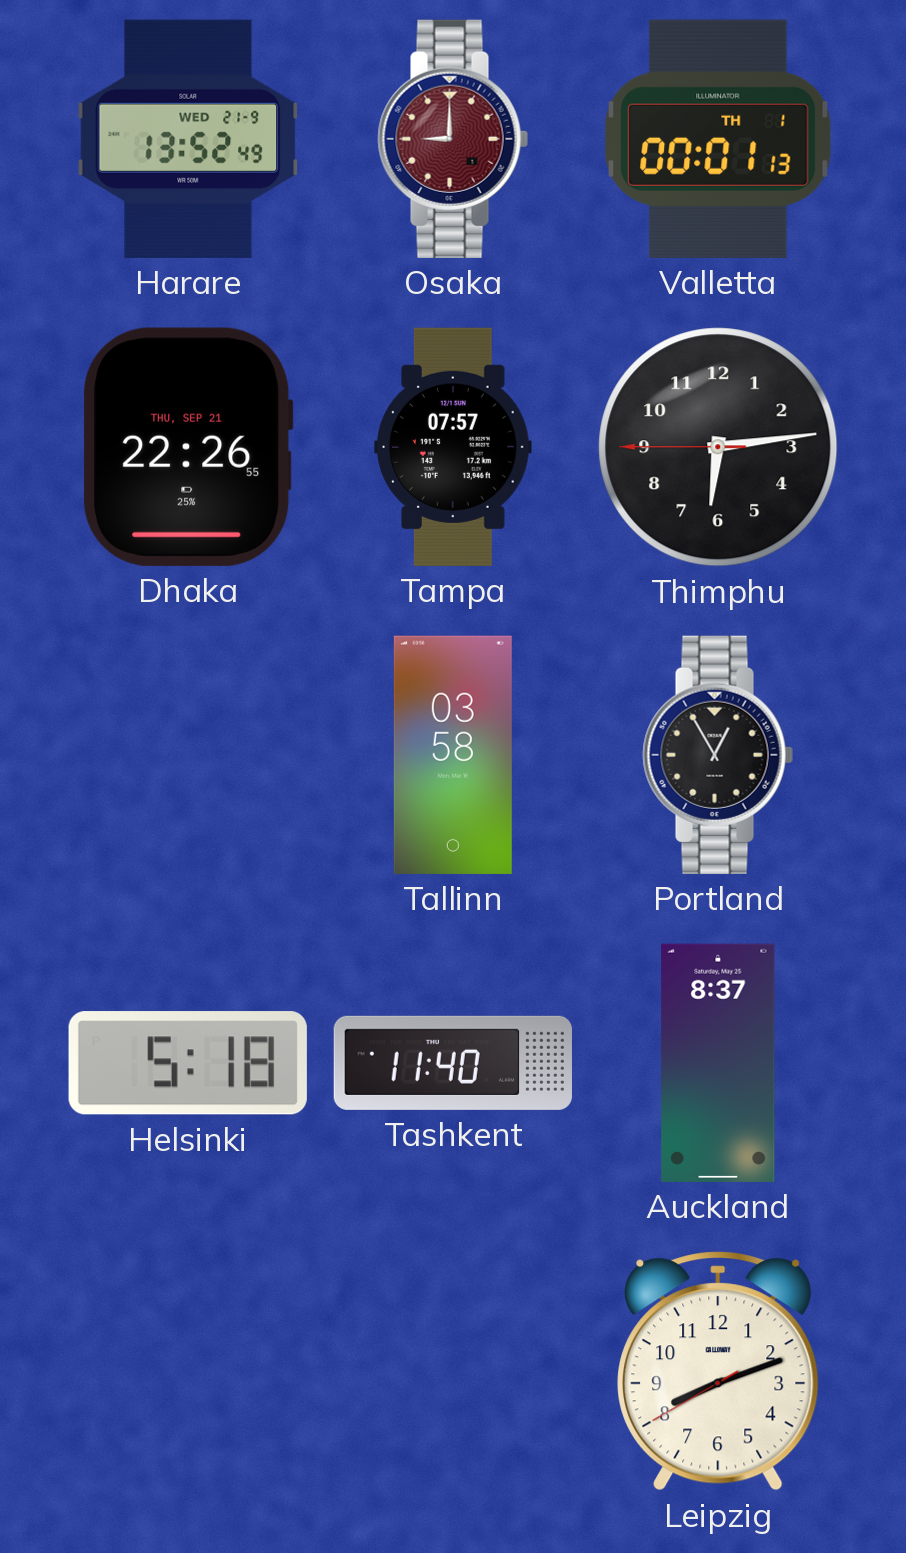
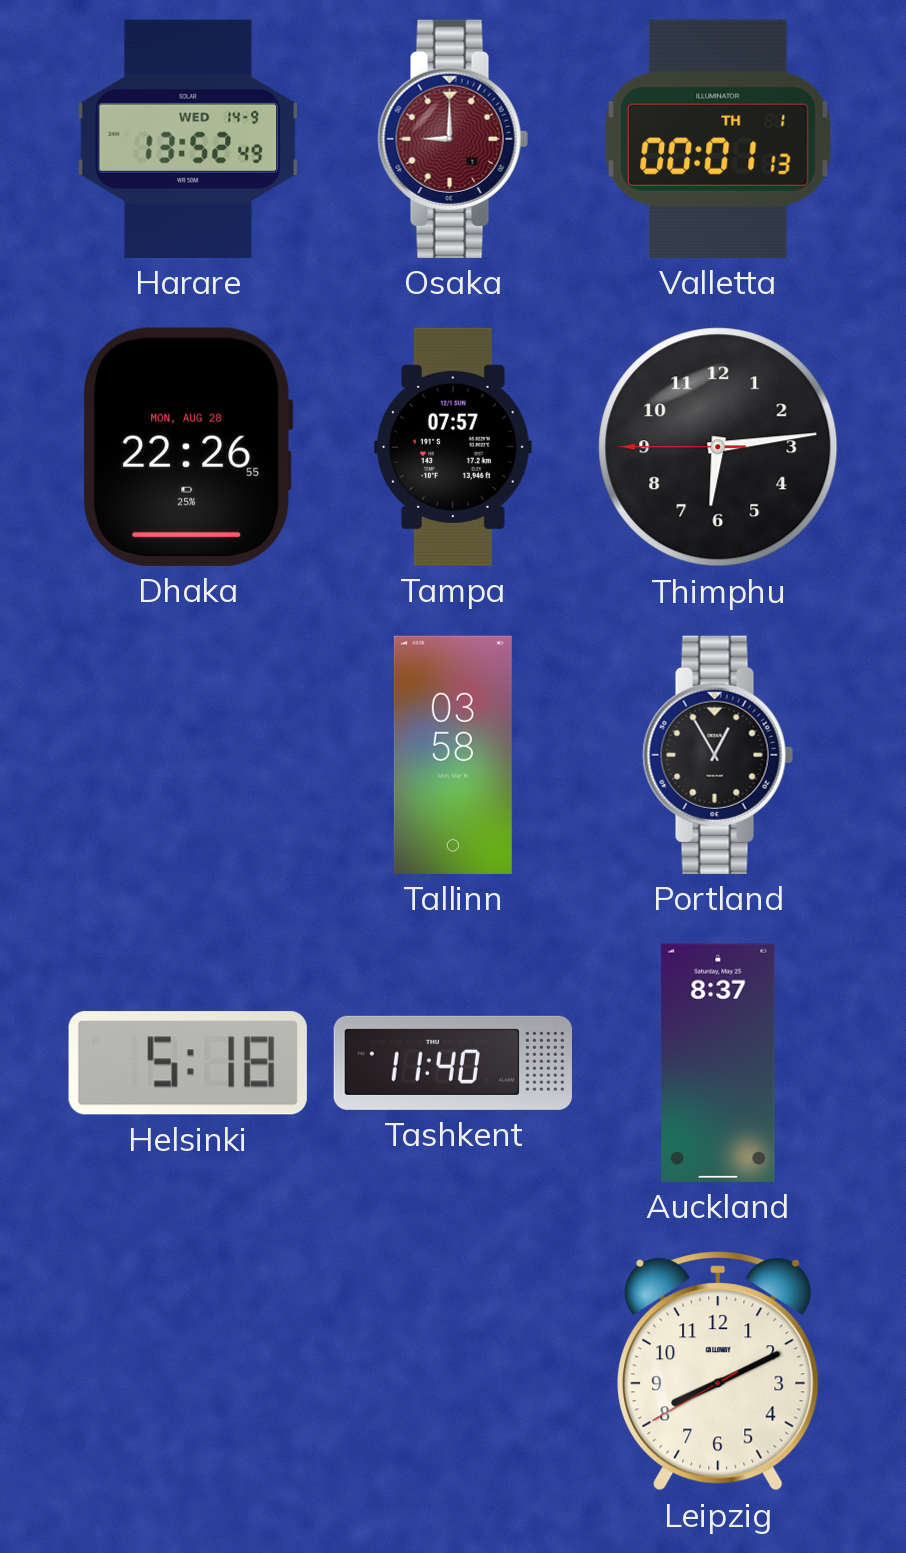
Harare date: WED 21-9 -> WED 14-9
Dhaka date: THU, SEP 21 -> MON, AUG 28
Leipzig: 8:11 -> 8:10
